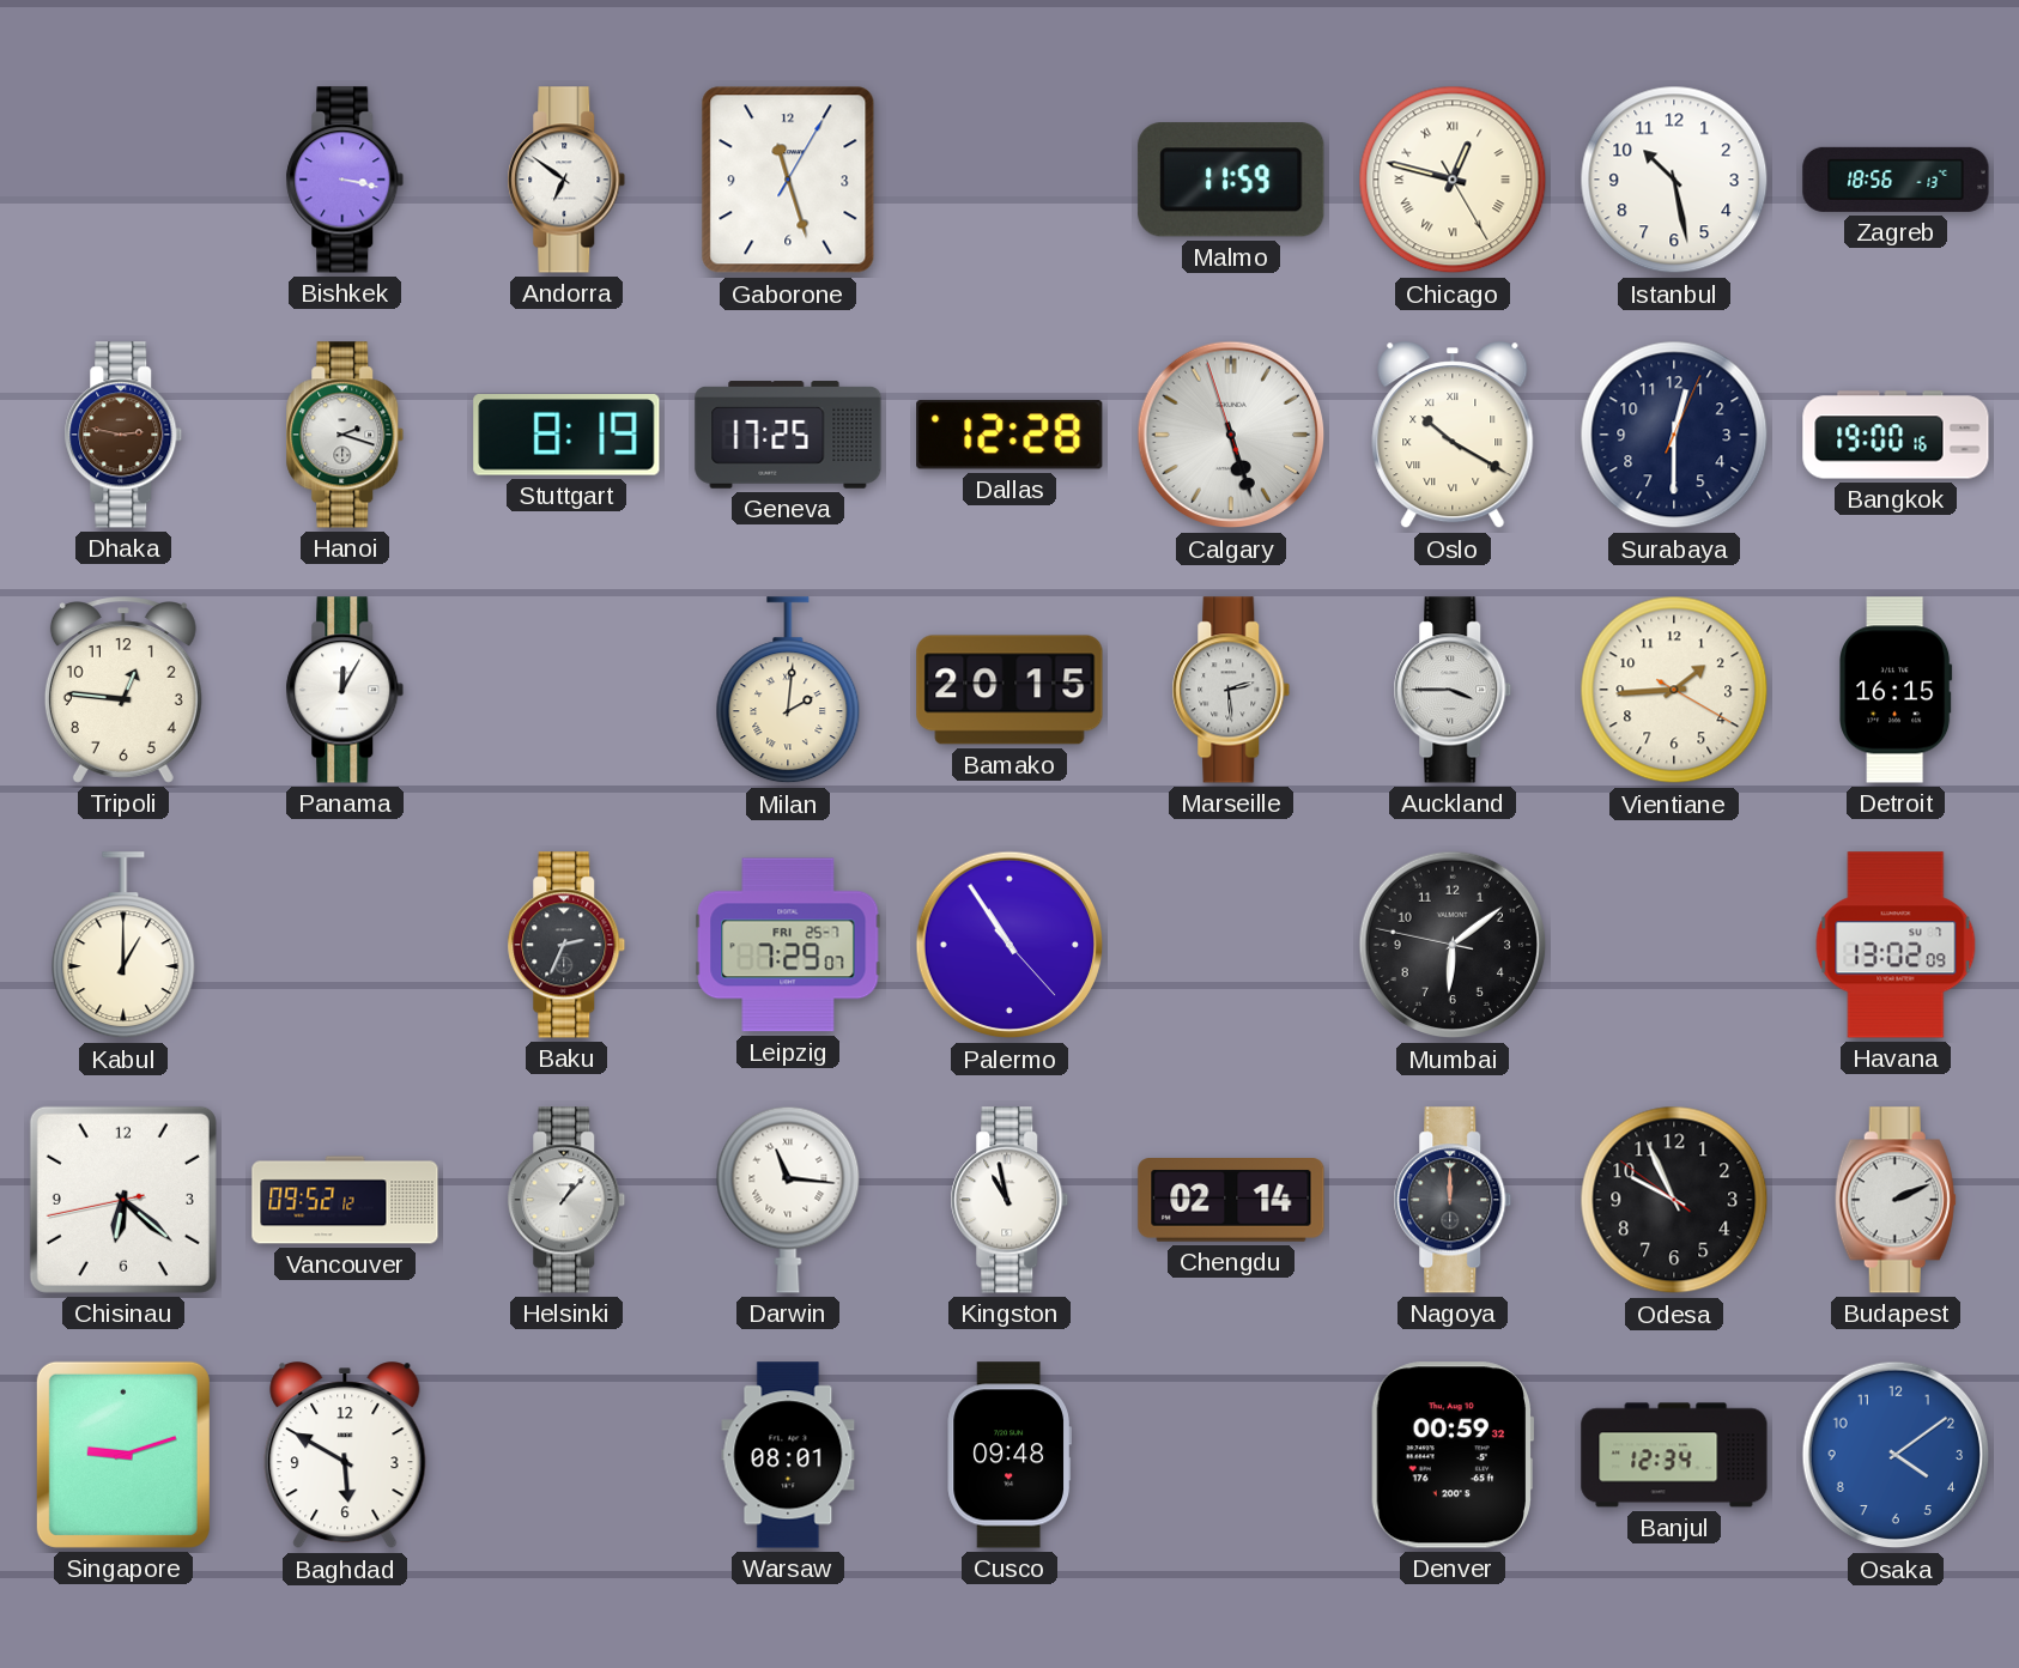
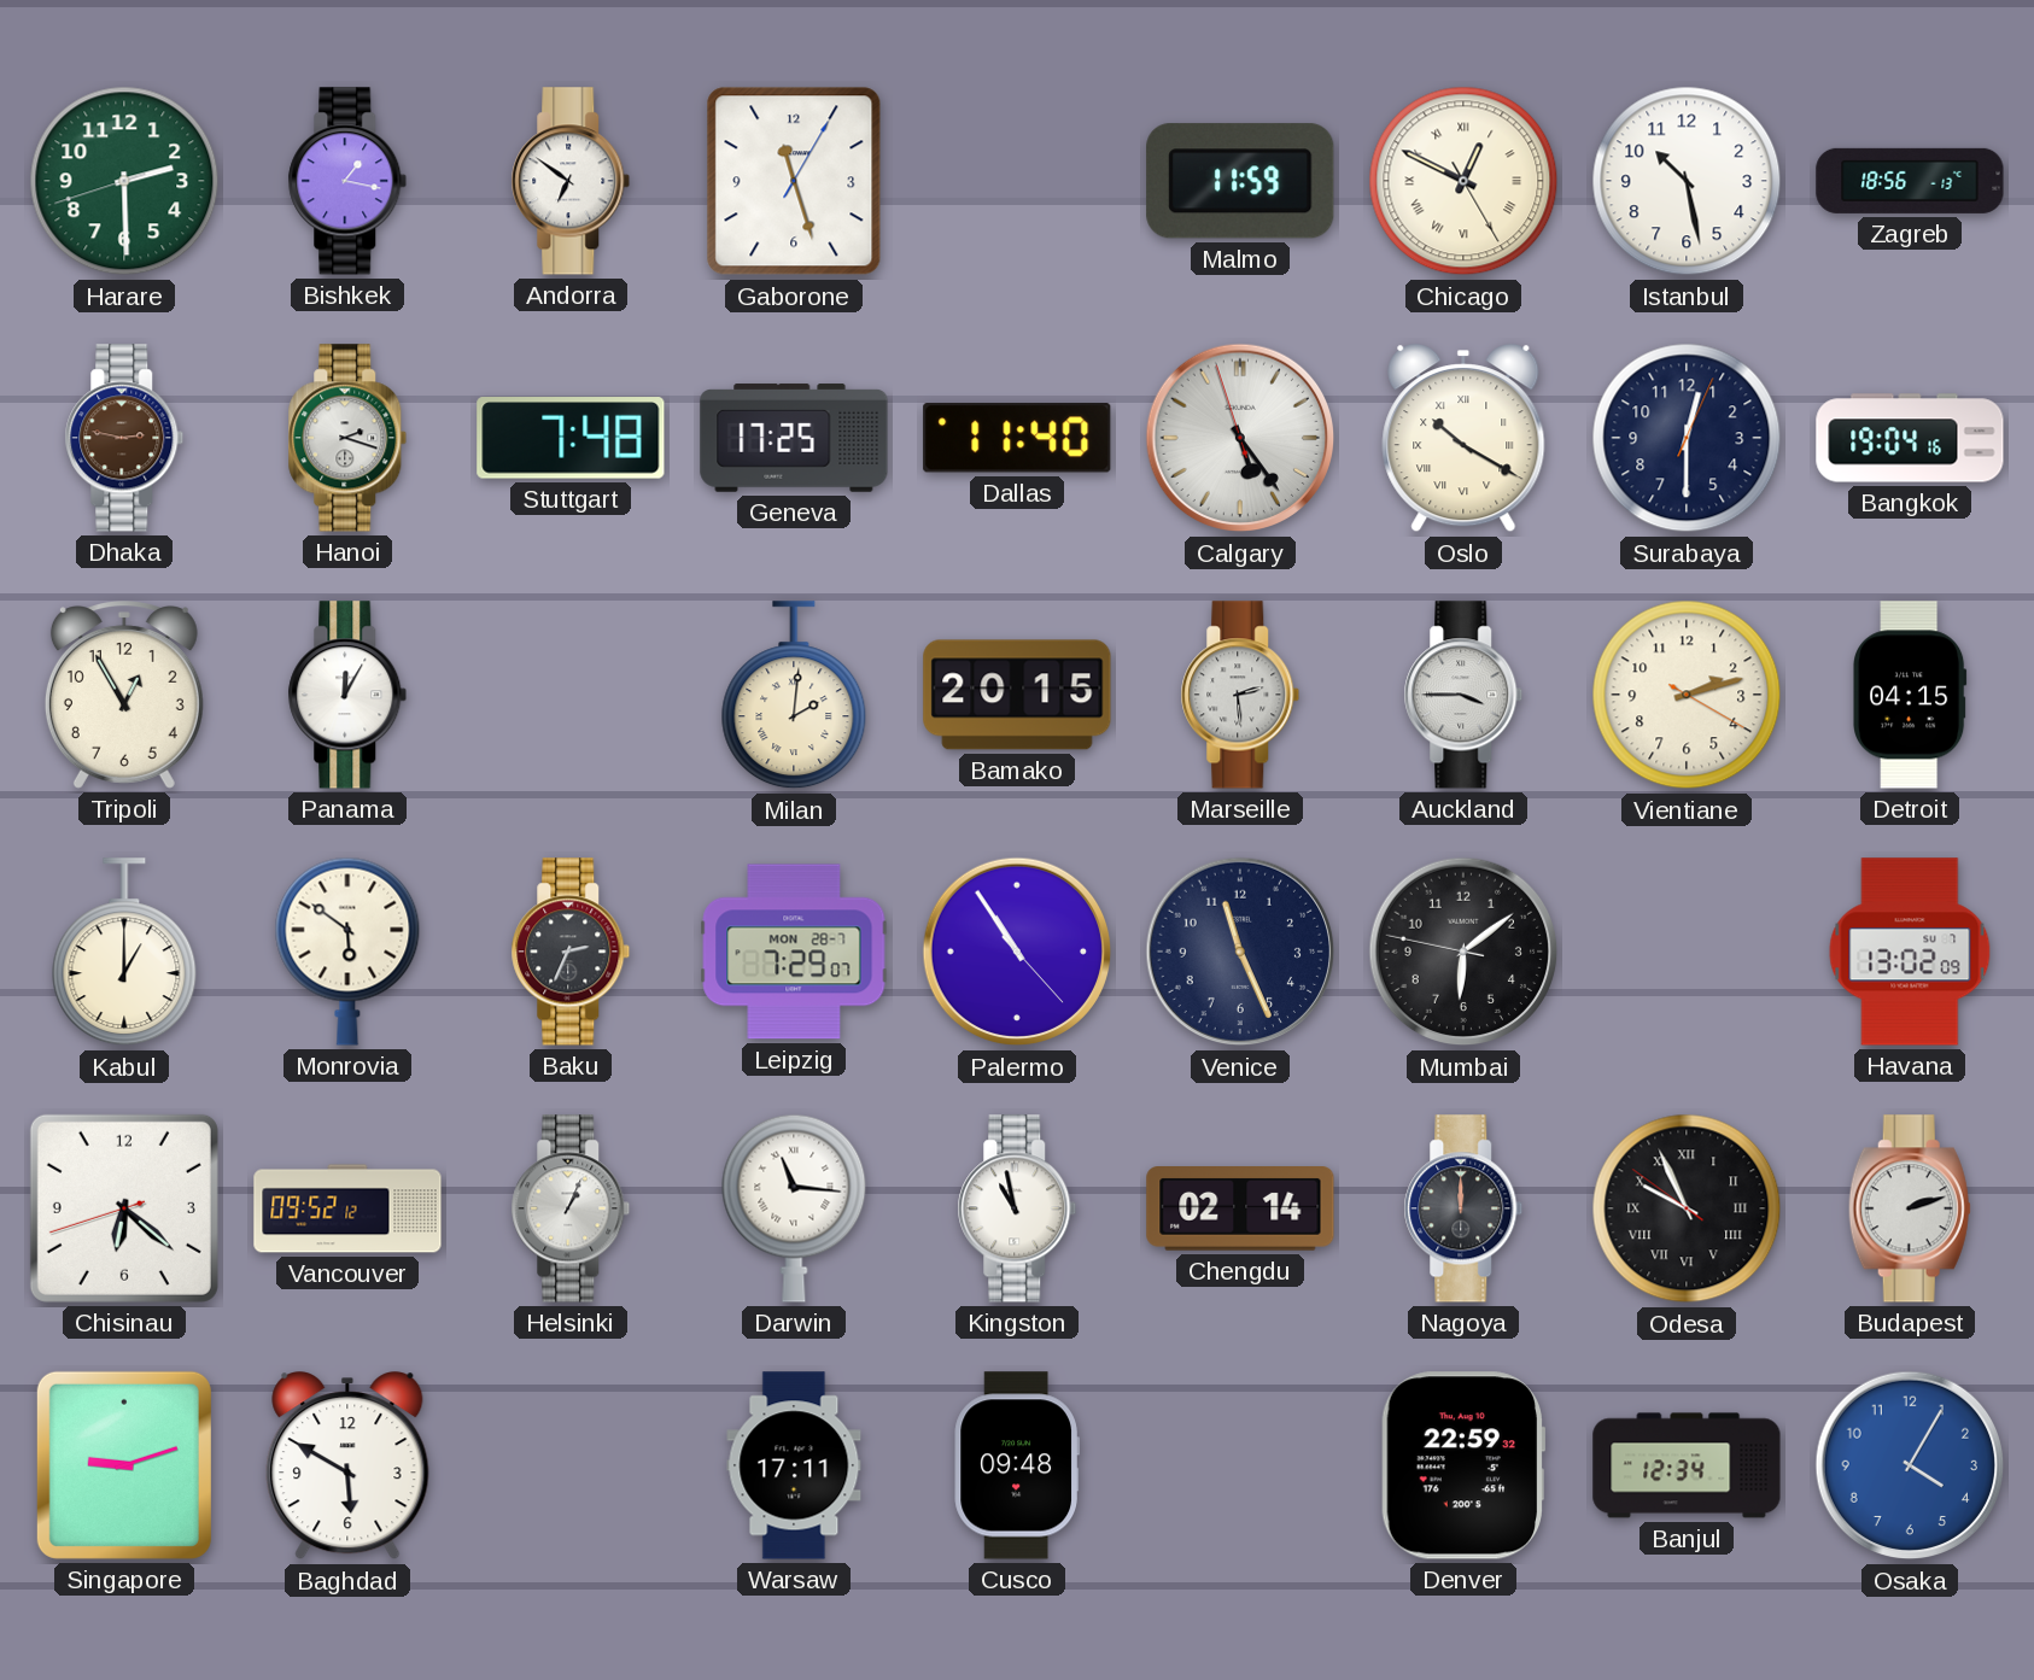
Harare: none -> 2:29
Bishkek: 3:17 -> 1:17
Chicago: 12:47 -> 12:49
Stuttgart: 8:19 -> 7:48
Dallas: 12:28 -> 11:40
Calgary: 5:26 -> 5:23
Bangkok: 19:00 -> 19:04
Tripoli: 12:46 -> 12:55
Vientiane: 1:44 -> 2:12
Detroit: 16:15 -> 04:15
Monrovia: none -> 5:51
Leipzig date: FRI 25-7 -> MON 28-7
Venice: none -> 11:26
Chisinau: 6:21:43 -> 6:21:42
Helsinki: 1:07 -> 1:04
Odesa numerals: Arabic -> Roman
Budapest: 2:11 -> 2:12
Warsaw: 08:01 -> 17:11
Denver: 00:59 -> 22:59
Osaka: 4:09 -> 4:05
